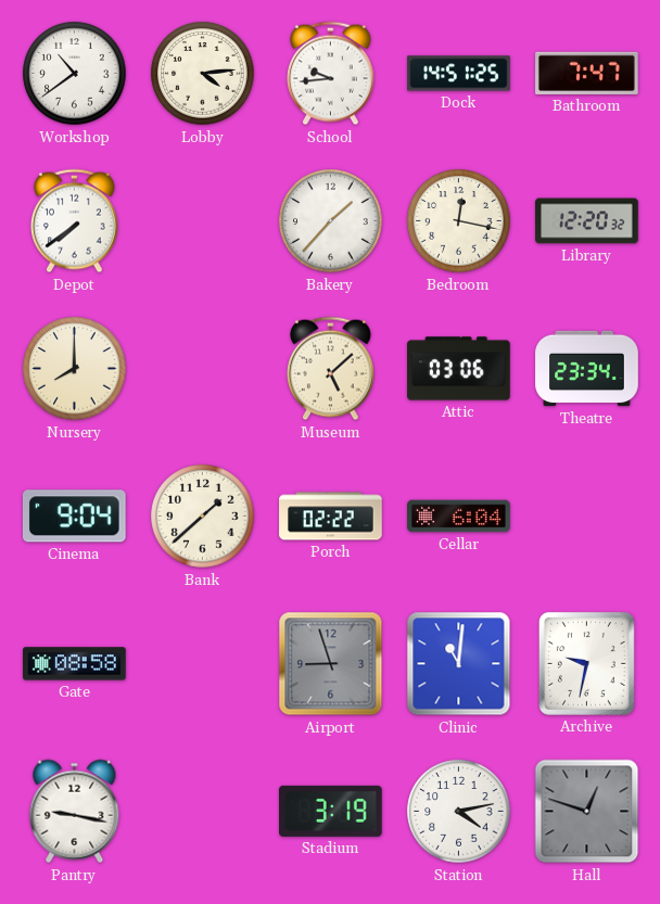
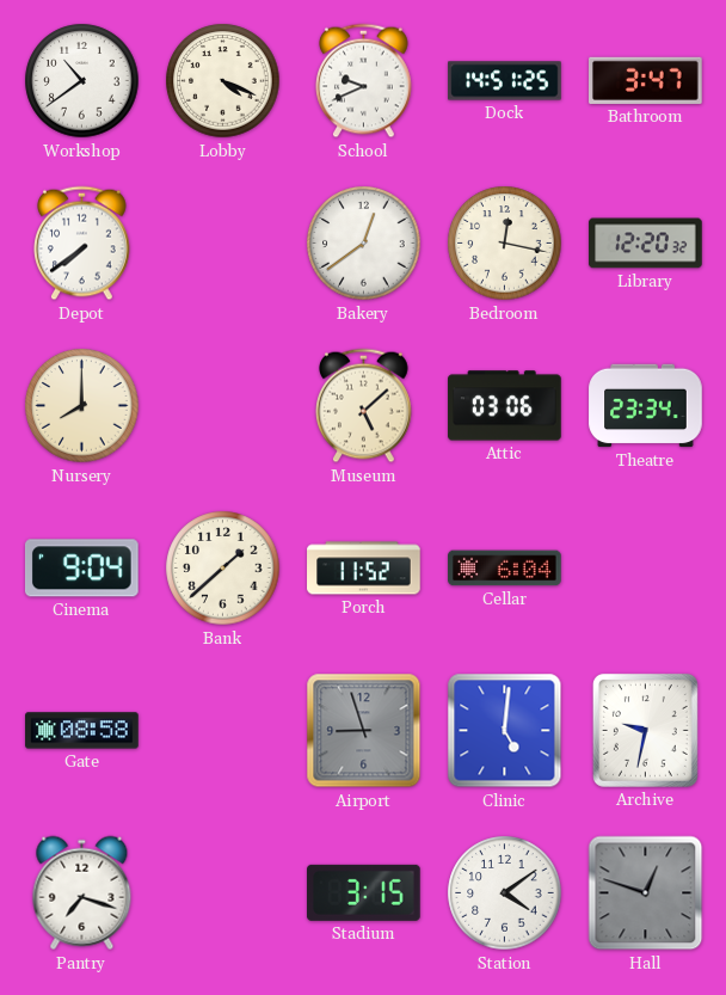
Lobby: 4:14 -> 4:19
School: 9:44 -> 9:41
Bathroom: 7:47 -> 3:47
Bakery: 1:37 -> 12:39
Porch: 02:22 -> 11:52
Clinic: 11:01 -> 5:01
Pantry: 9:17 -> 7:18
Stadium: 3:19 -> 3:15
Station: 4:13 -> 4:09
